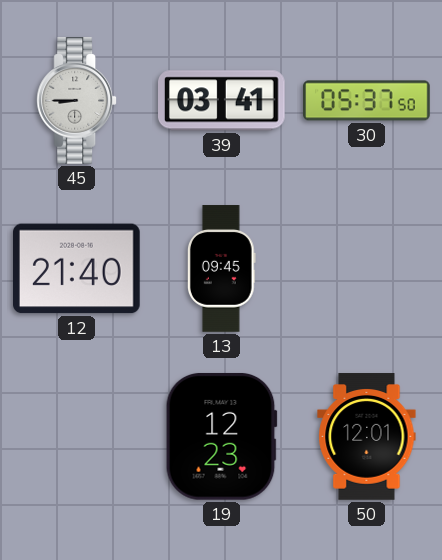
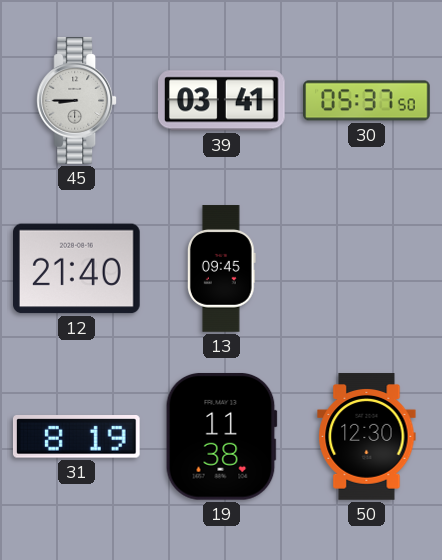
31: none -> 8:19
19: 12:23 -> 11:38
50: 12:01 -> 12:30
